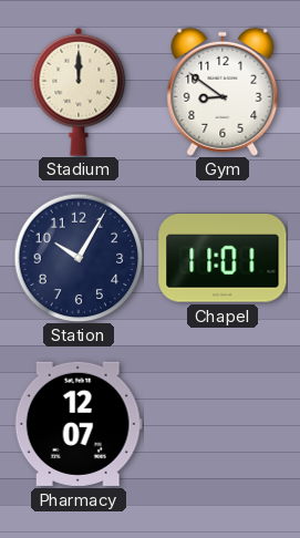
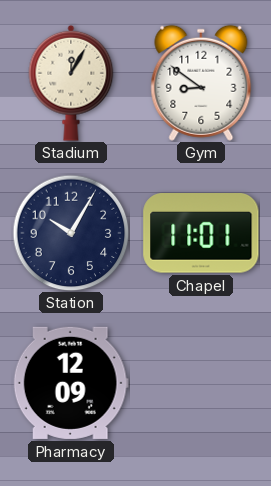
Stadium: 12:00 -> 12:05
Pharmacy: 12:07 -> 12:09
